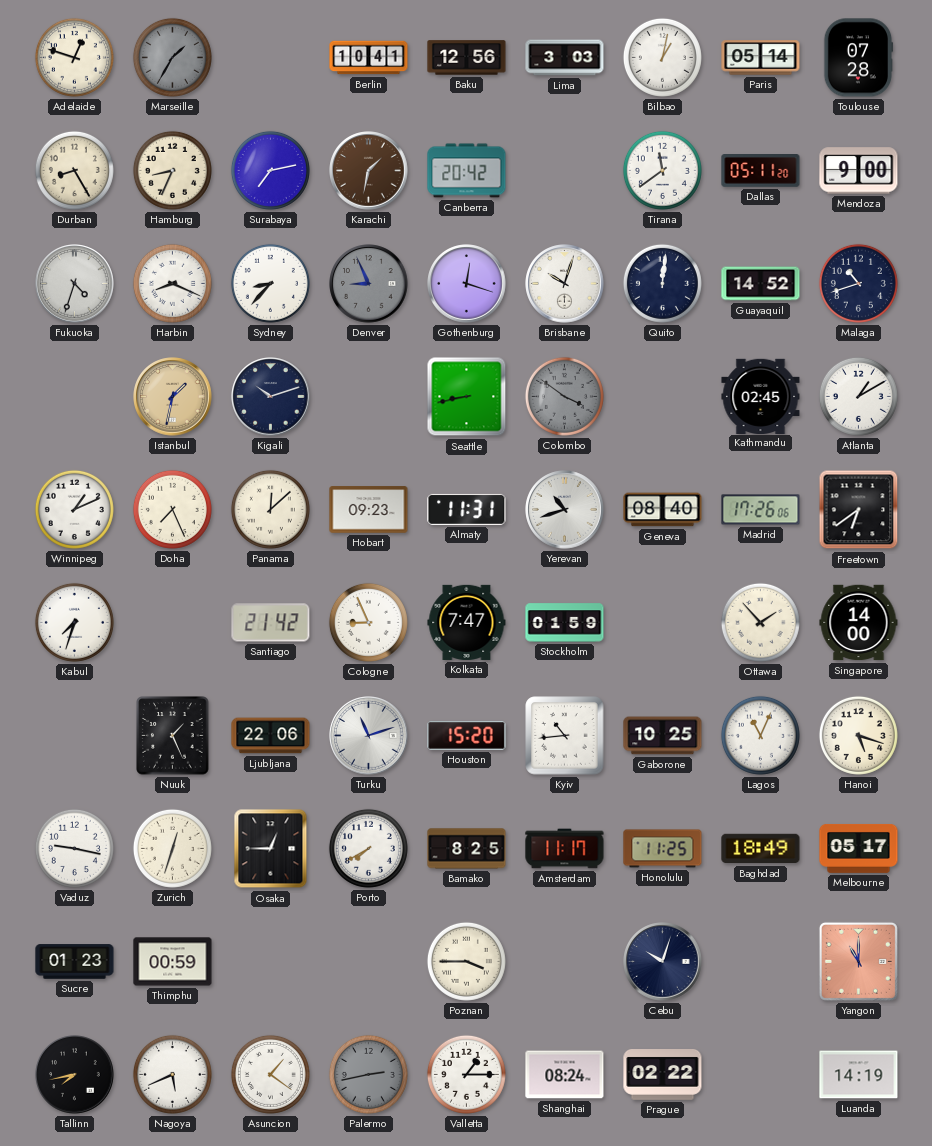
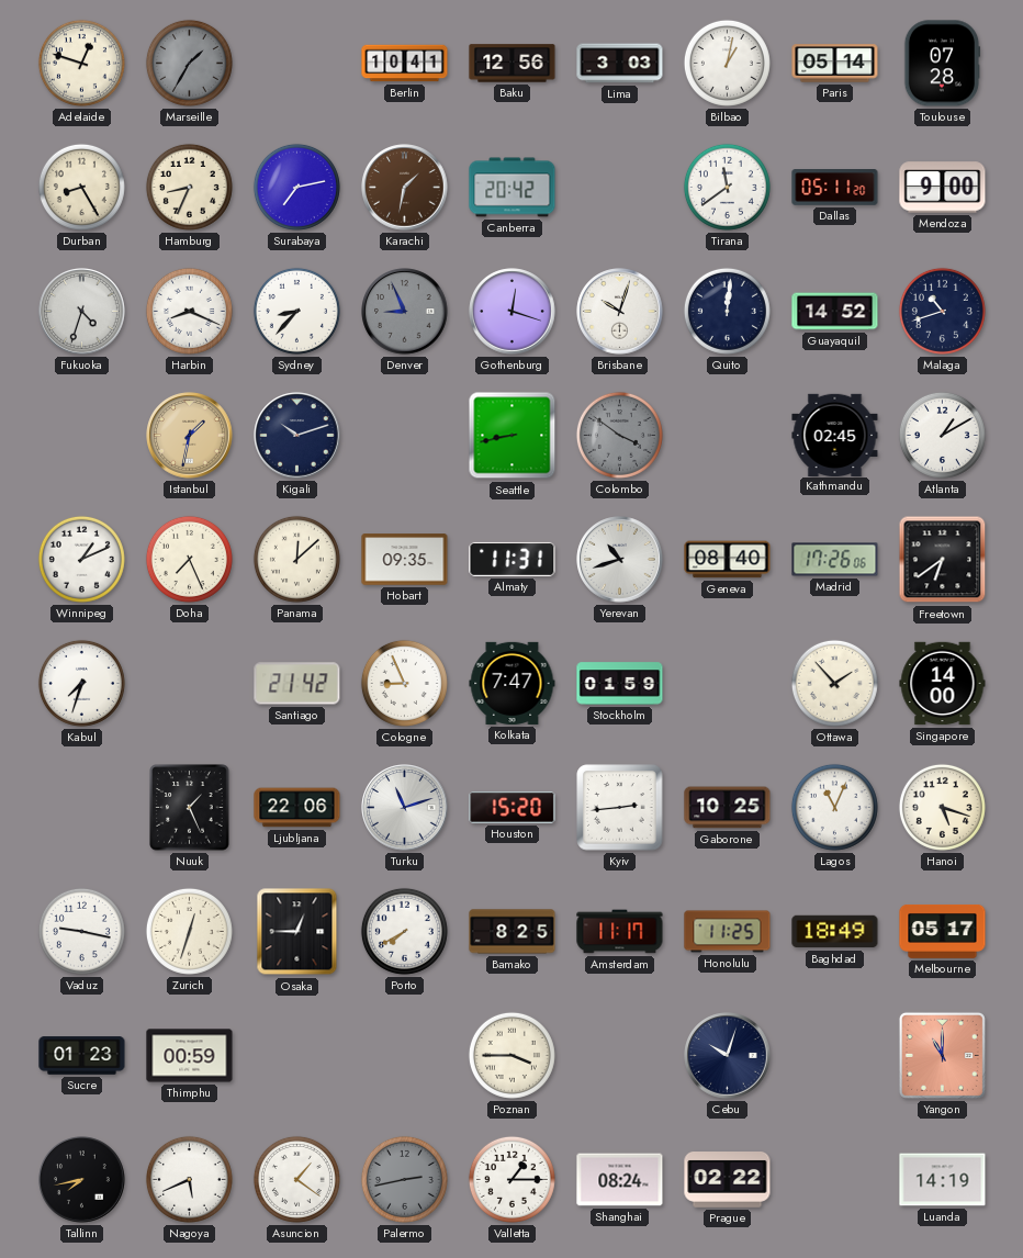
Hobart: 09:23 -> 09:35
Kyiv: 10:44 -> 2:44
